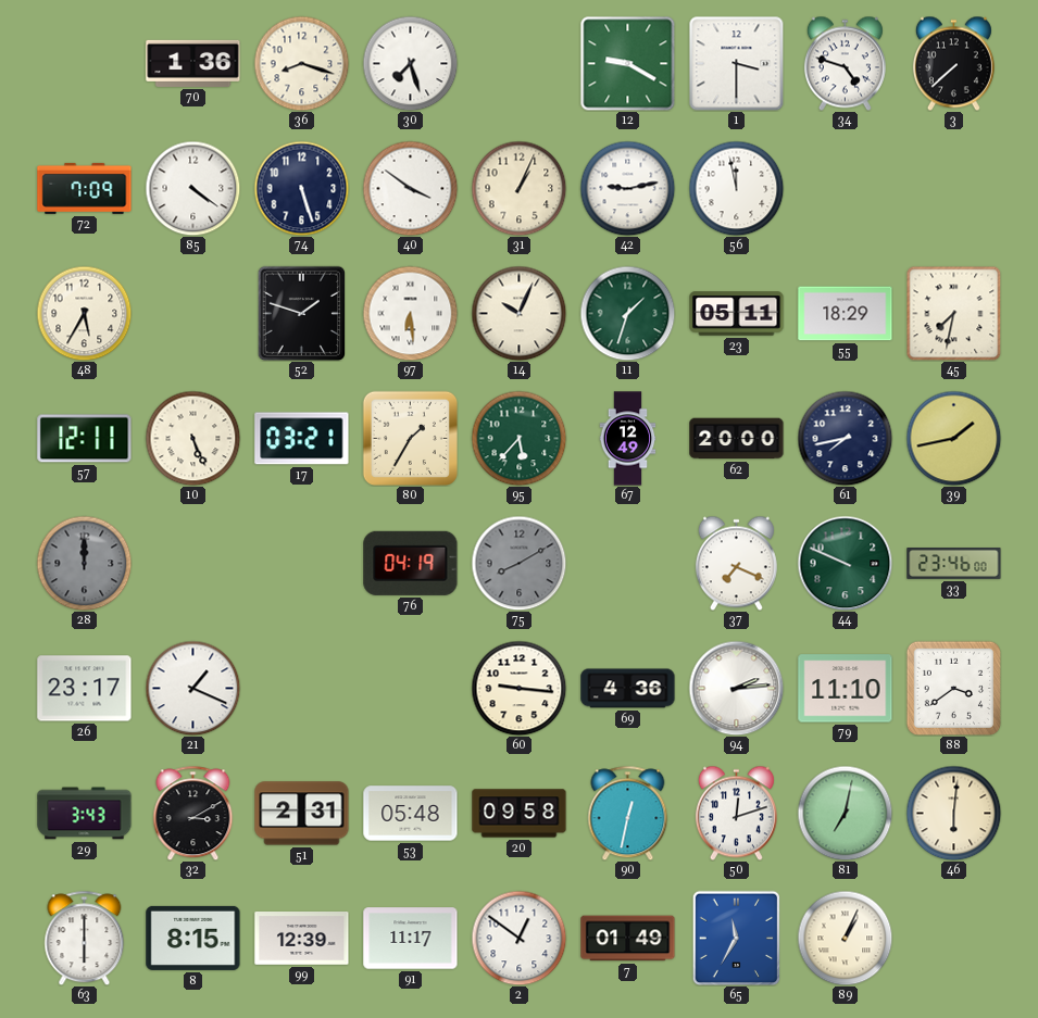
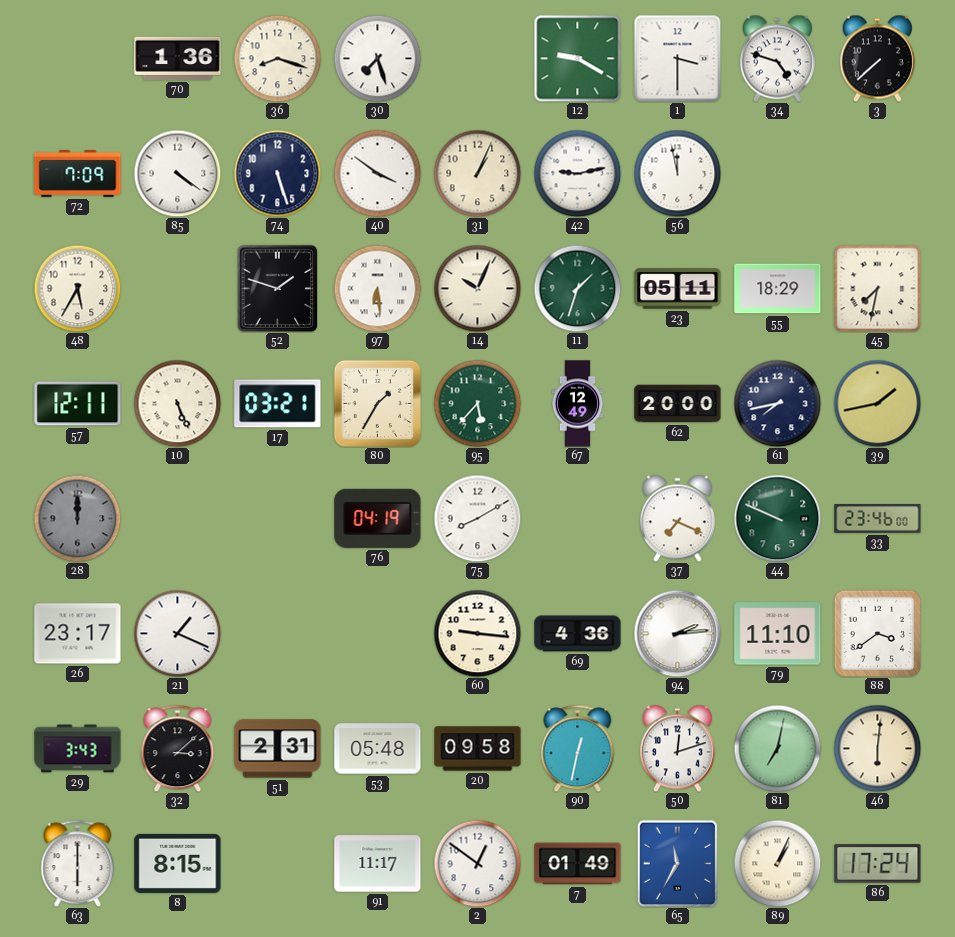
75 dial: grey -> white
32: 3:10 -> 3:08
99: 12:39 -> none
86: none -> 17:24
